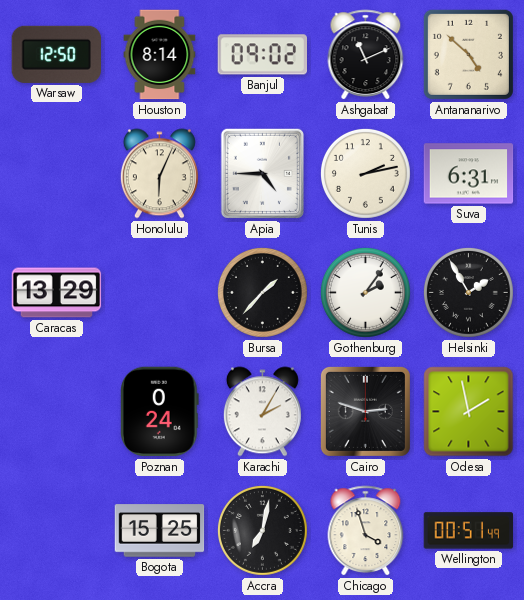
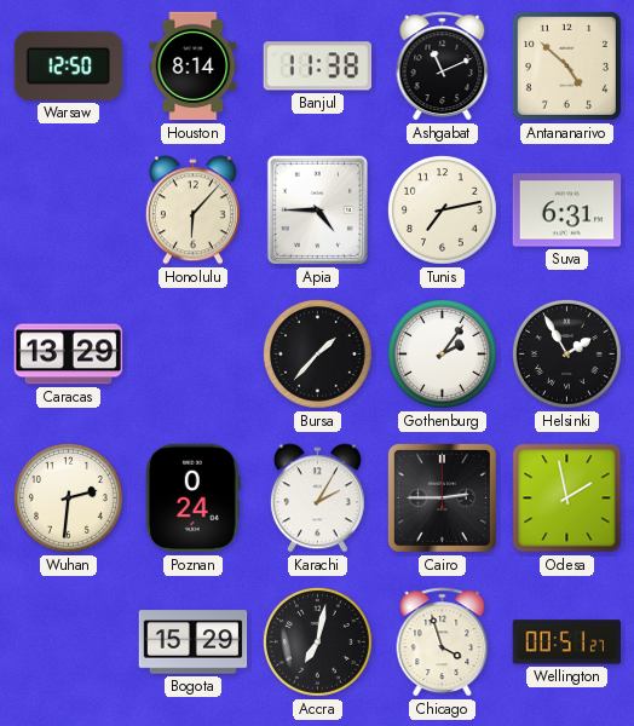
Banjul: 09:02 -> 11:38
Honolulu: 6:04 -> 6:07
Tunis: 2:13 -> 7:13
Wuhan: none -> 2:31
Cairo: 2:48 -> 2:45
Bogota: 15:25 -> 15:29
Wellington: 00:51:49 -> 00:51:27
